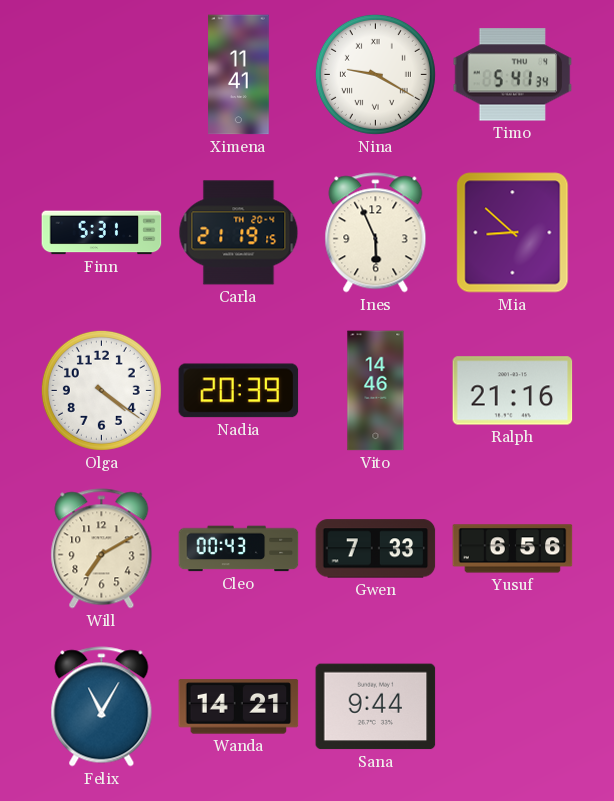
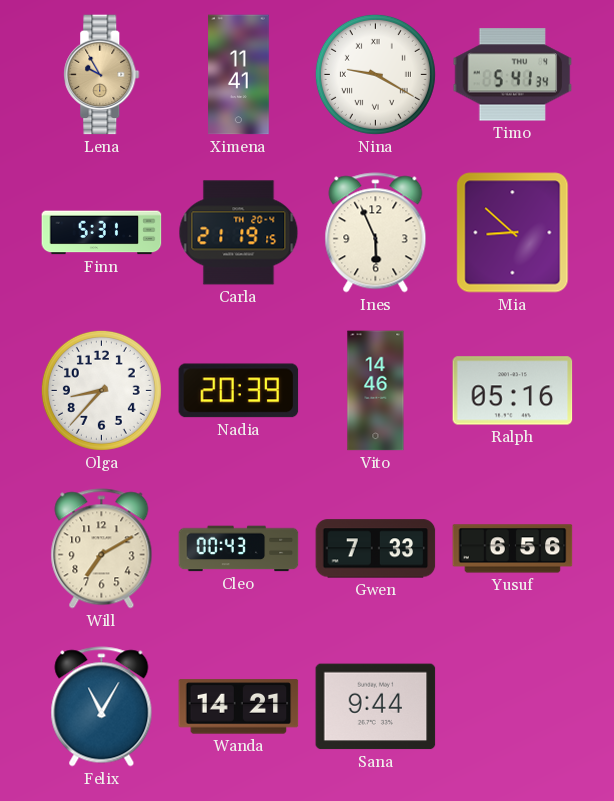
Lena: none -> 9:55
Olga: 4:21 -> 8:37
Ralph: 21:16 -> 05:16
